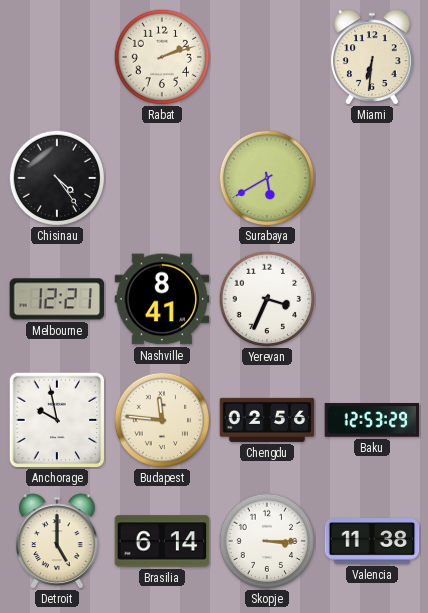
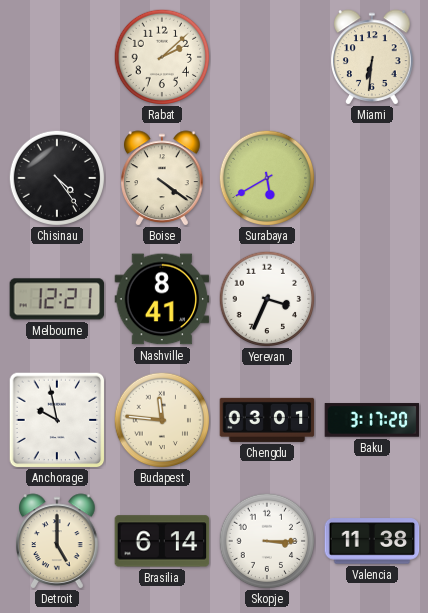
Rabat: 2:12 -> 2:08
Boise: none -> 4:21
Chengdu: 02:56 -> 03:01
Baku: 12:53 -> 3:17
